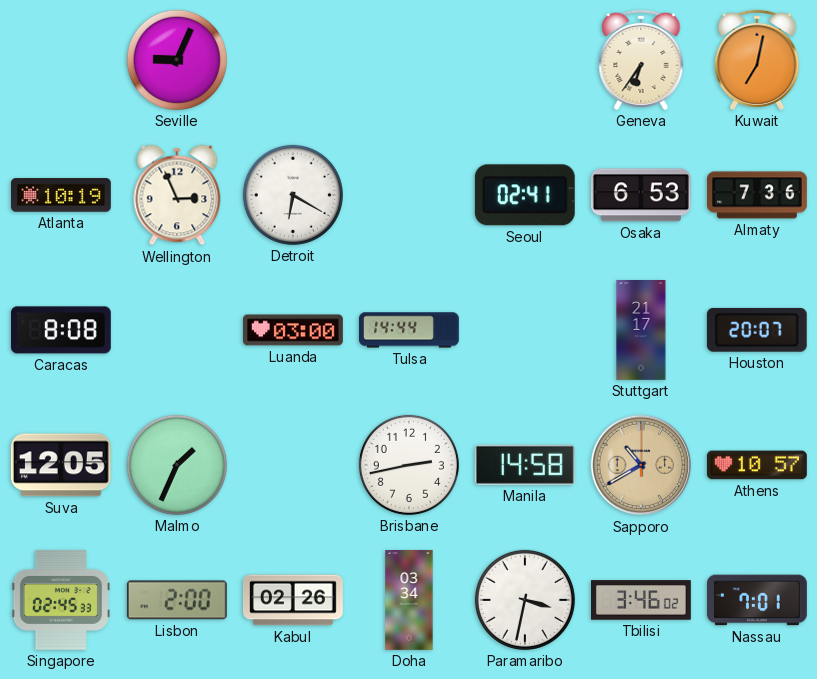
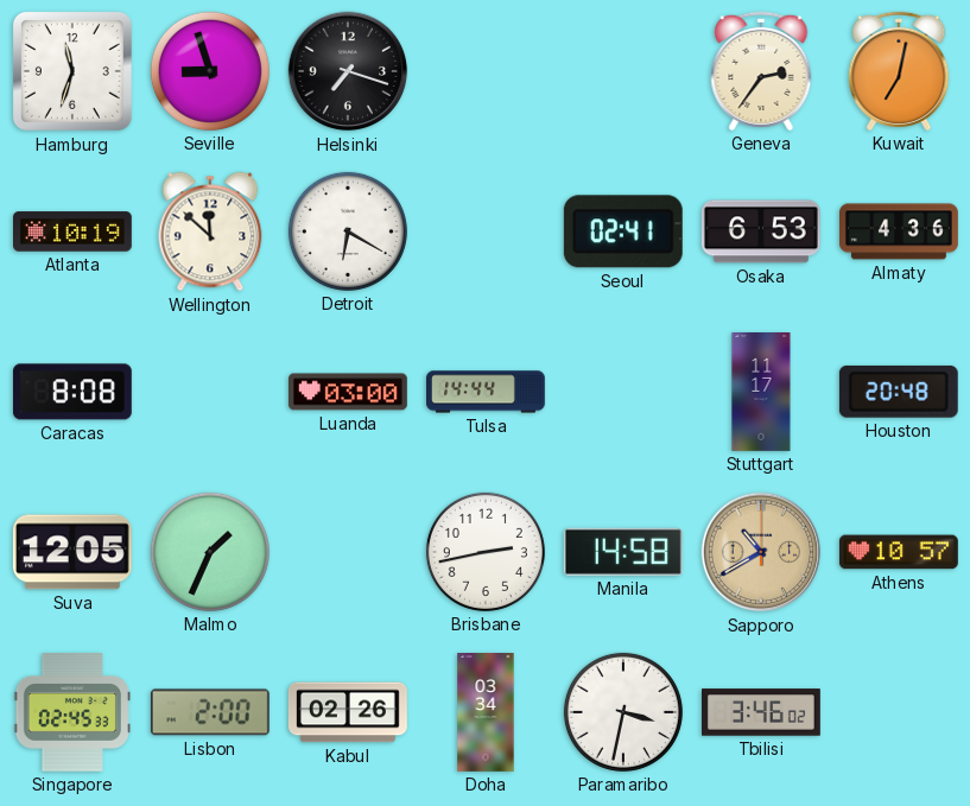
Hamburg: none -> 11:33
Seville: 9:04 -> 8:57
Helsinki: none -> 7:18
Geneva: 6:36 -> 2:36
Wellington: 2:56 -> 11:52
Almaty: 7:36 -> 4:36
Stuttgart: 21:17 -> 11:17
Houston: 20:07 -> 20:48
Nassau: 7:01 -> none
